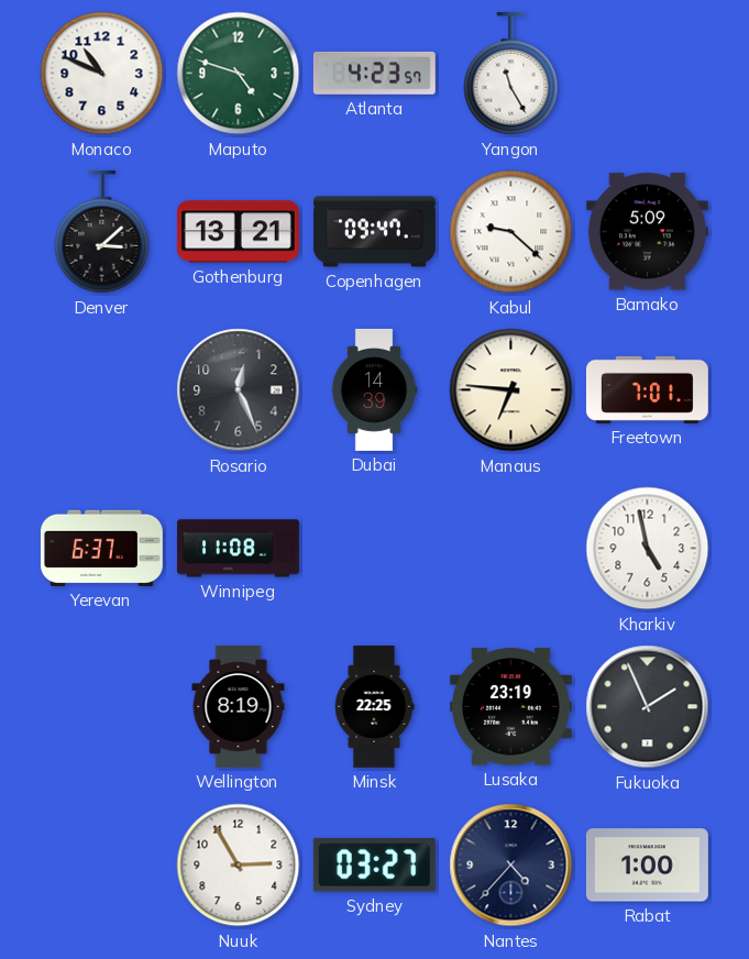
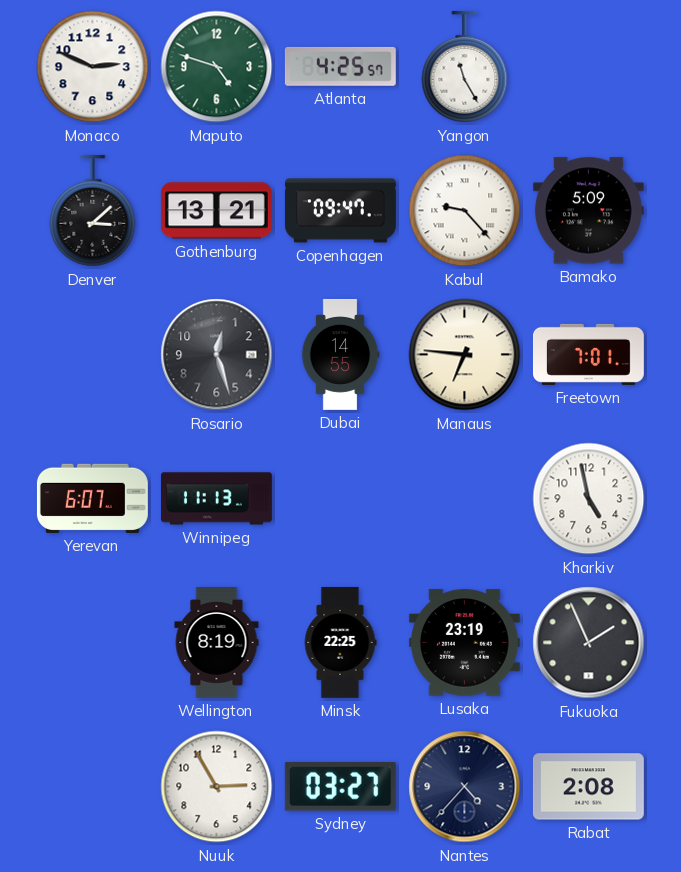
Monaco: 10:49 -> 2:49
Atlanta: 4:23 -> 4:25
Kabul: 9:22 -> 9:23
Rosario: 12:26 -> 12:27
Dubai: 14:39 -> 14:55
Yerevan: 6:37 -> 6:07
Winnipeg: 11:08 -> 11:13
Rabat: 1:00 -> 2:08
